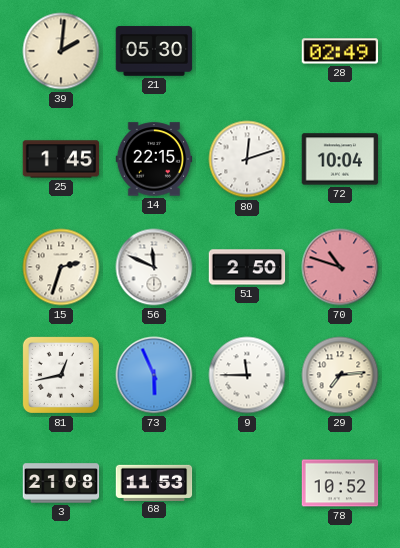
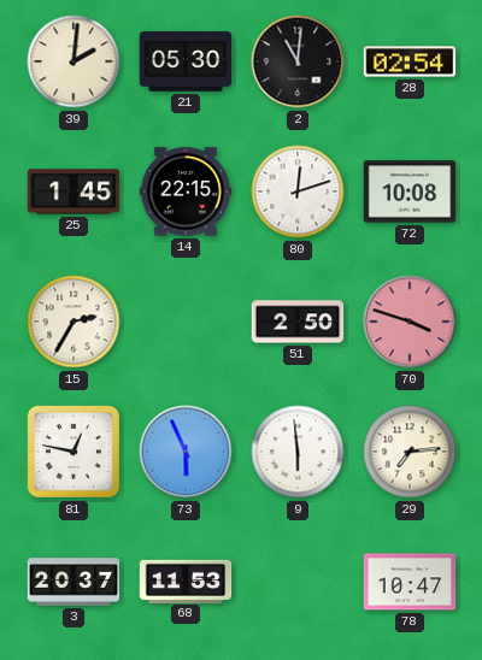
2: none -> 11:01
28: 02:49 -> 02:54
72: 10:04 -> 10:08
15: 2:33 -> 2:35
56: 11:49 -> none
70: 10:48 -> 3:48
81: 12:43 -> 12:47
9: 11:45 -> 5:59
3: 21:08 -> 20:37
78: 10:52 -> 10:47
